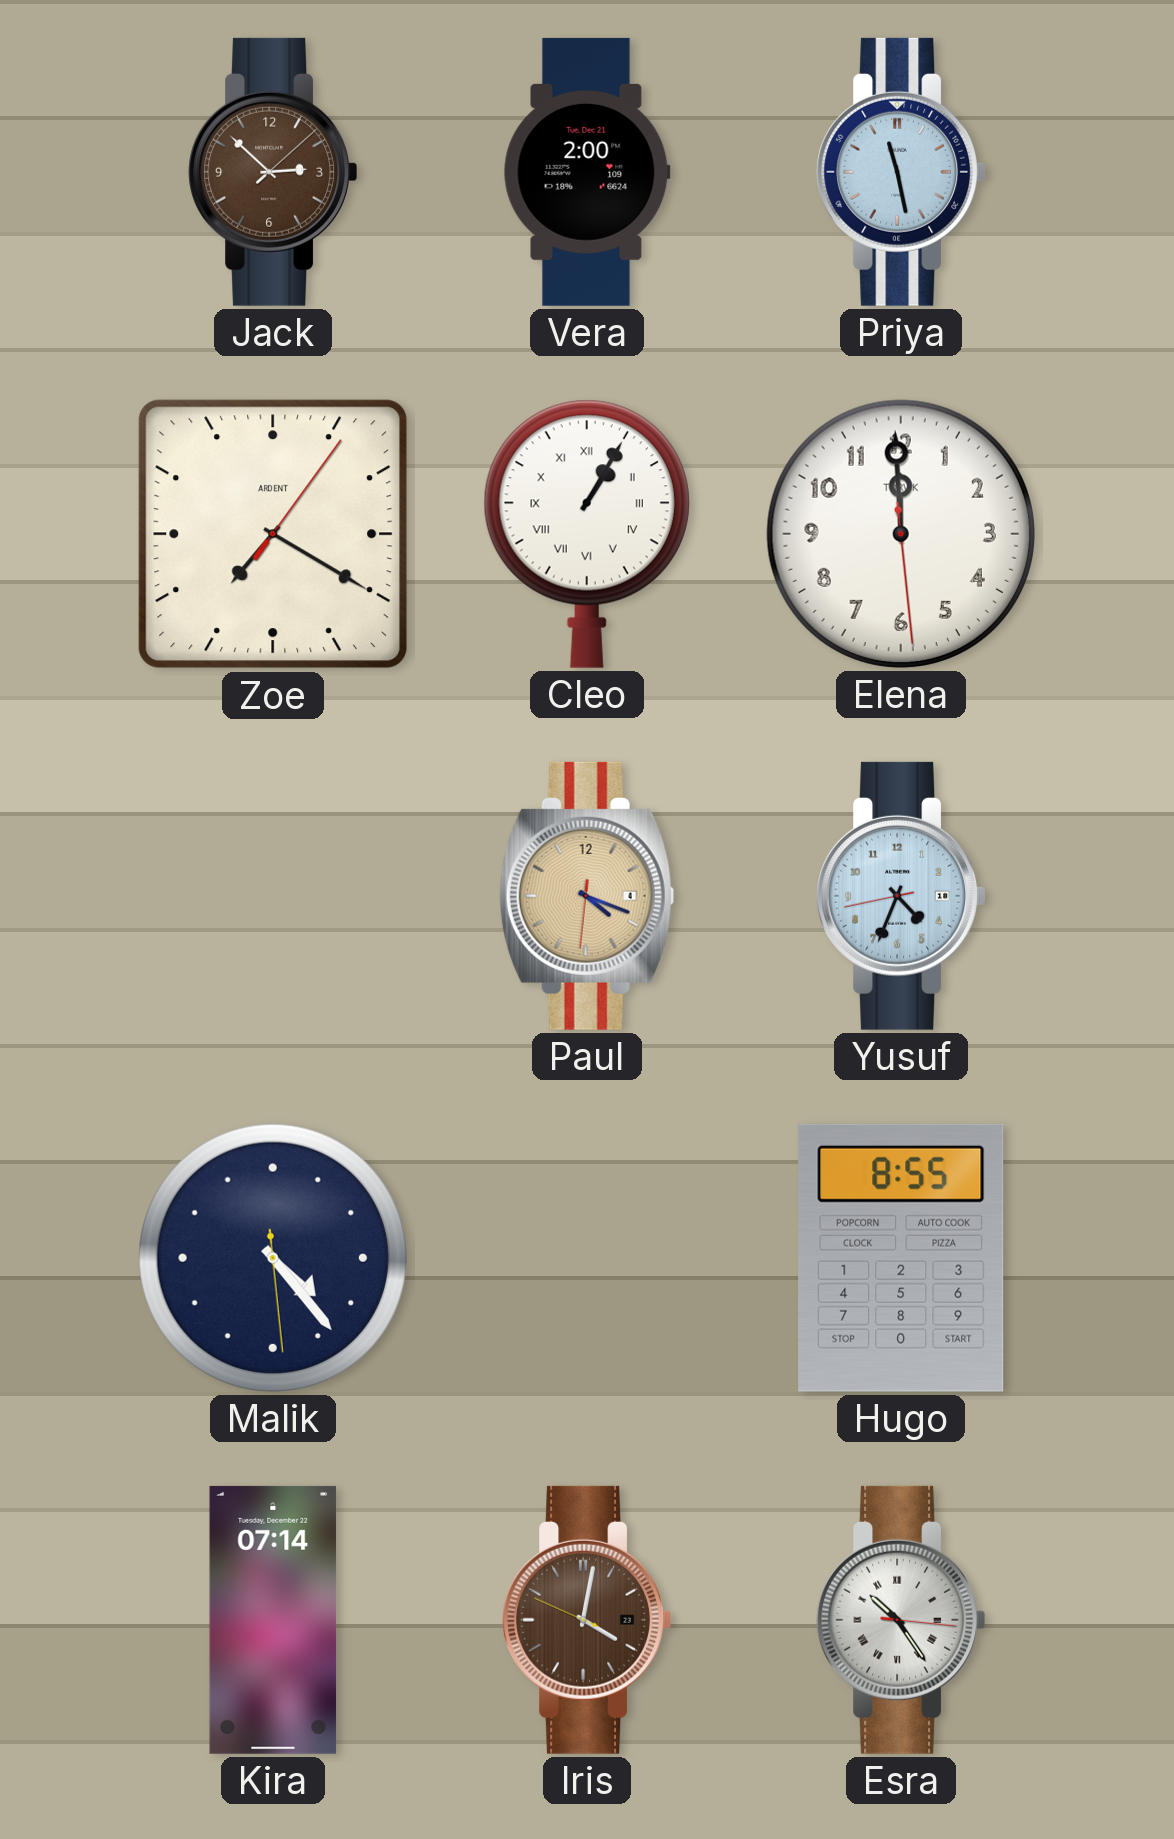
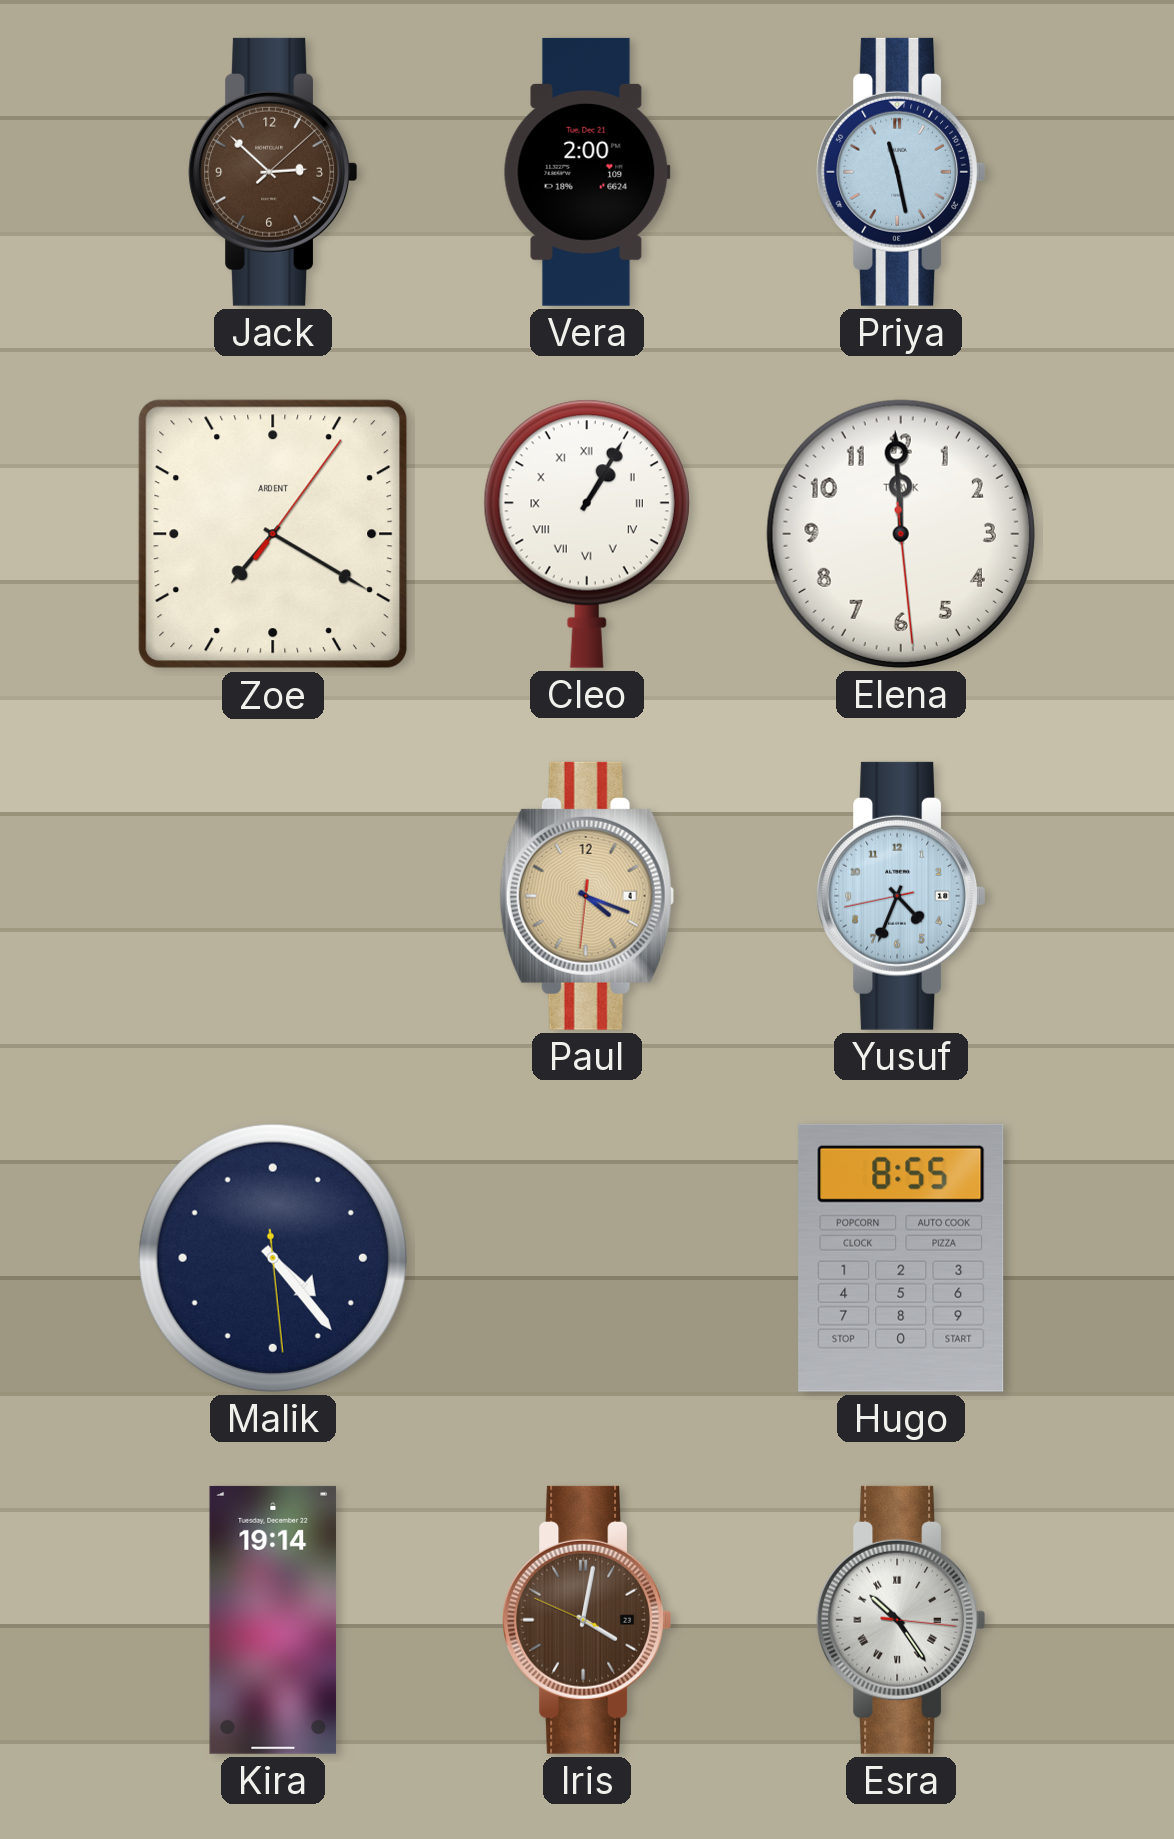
Kira: 07:14 -> 19:14
